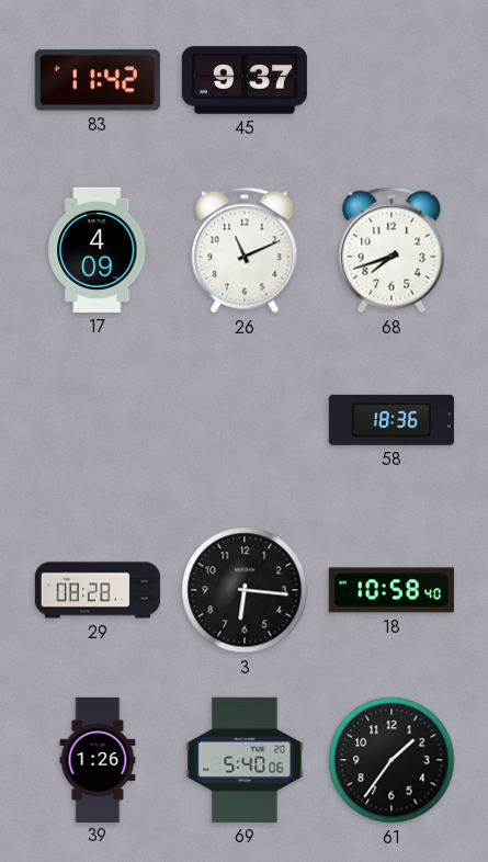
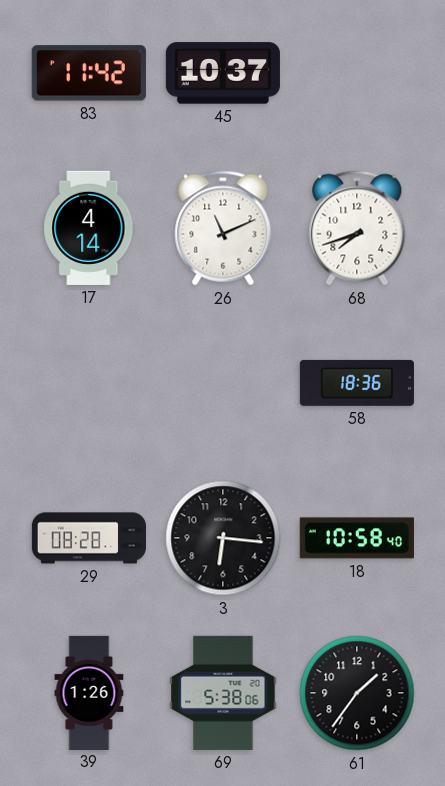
45: 9:37 -> 10:37
17: 4:09 -> 4:14
69: 5:40 -> 5:38
